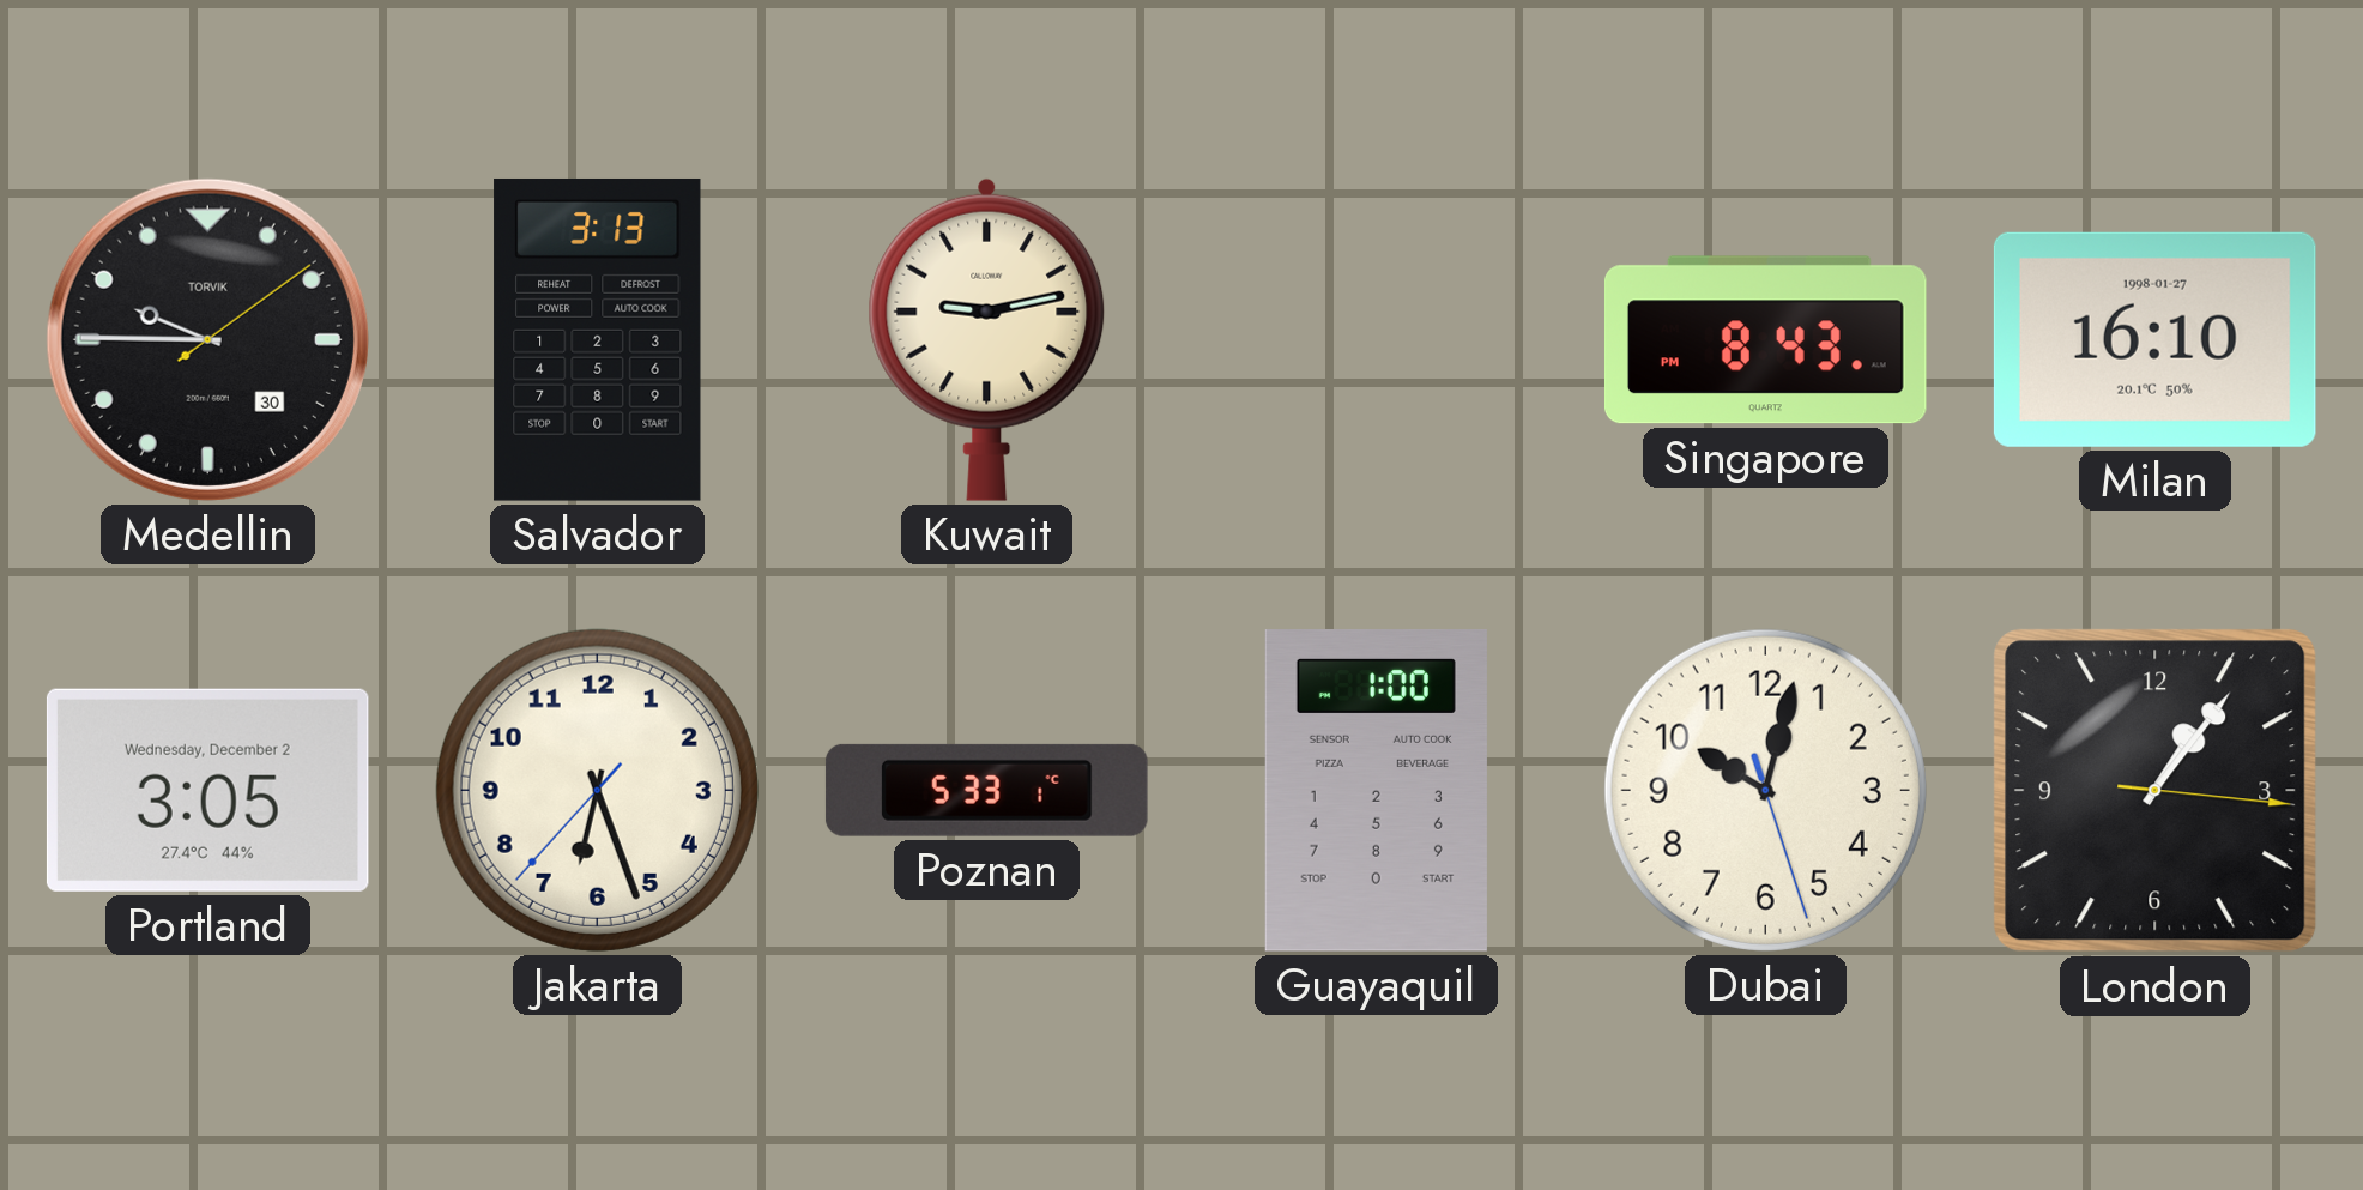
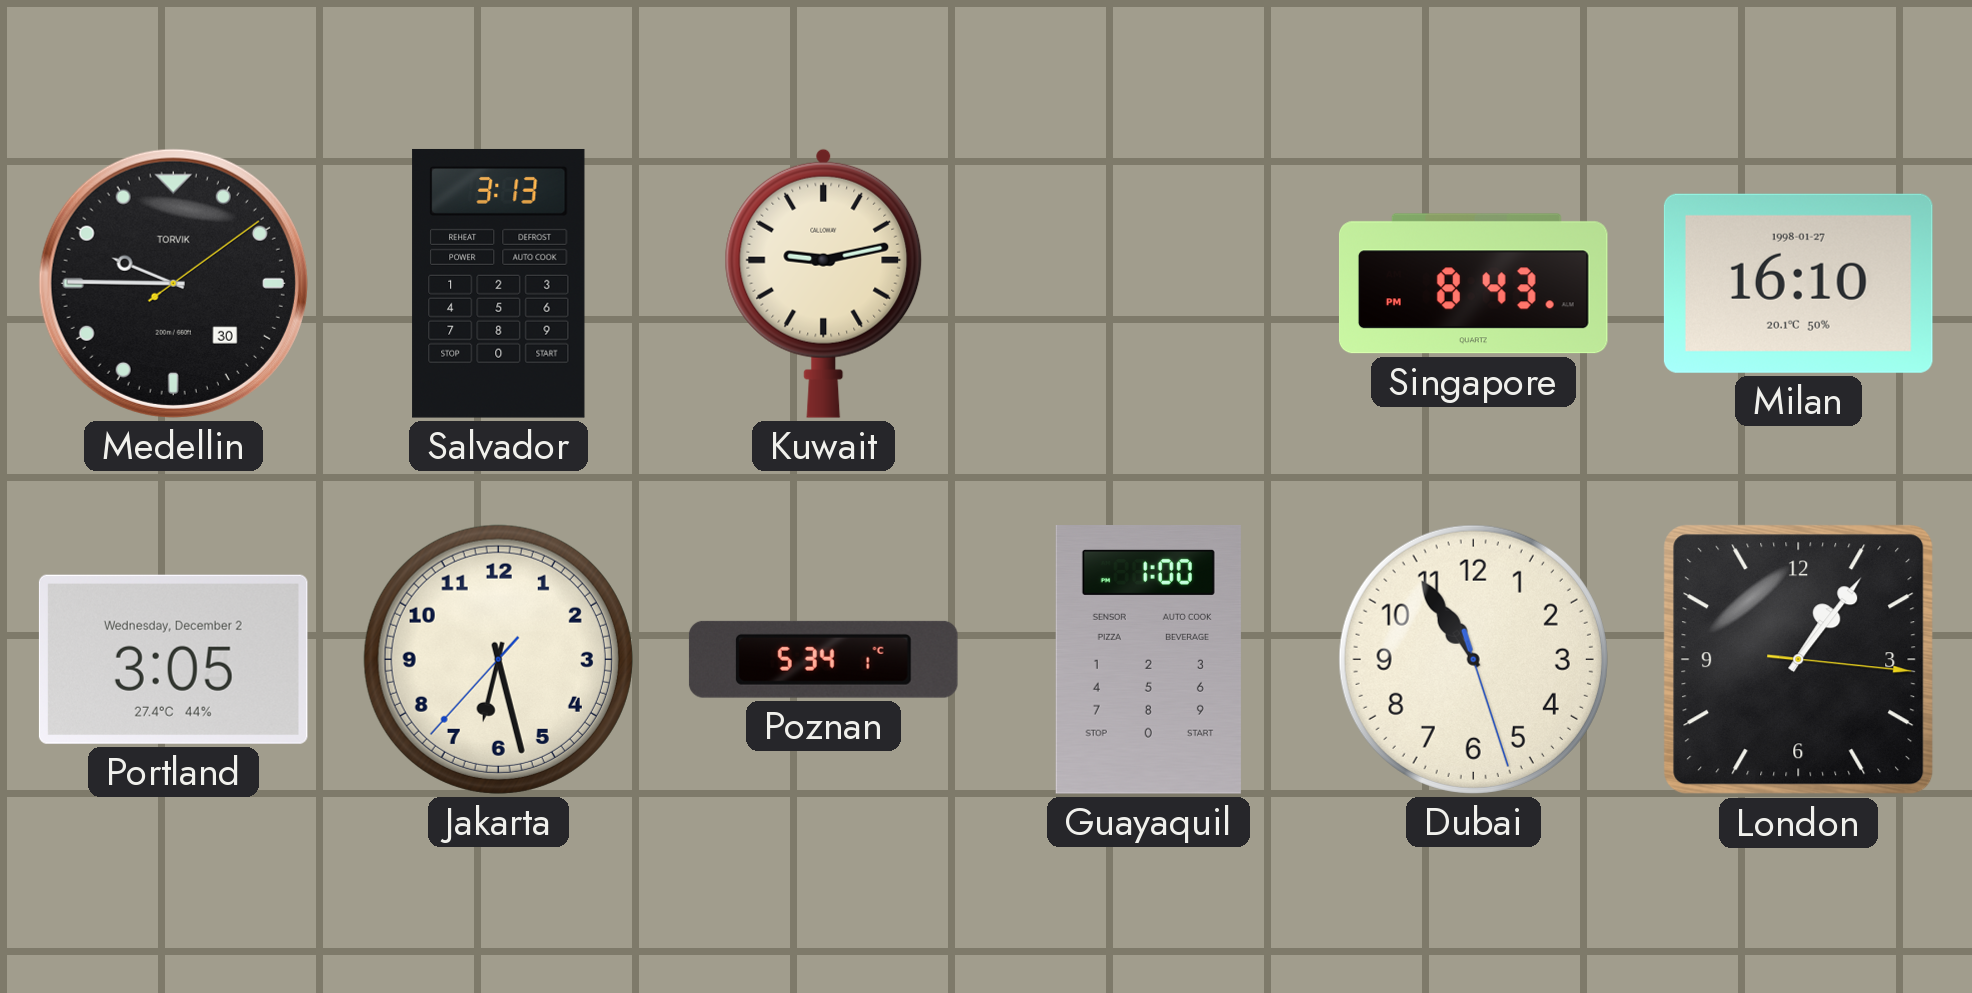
Jakarta: 6:26 -> 6:27
Poznan: 5:33 -> 5:34
Dubai: 10:02 -> 10:54
